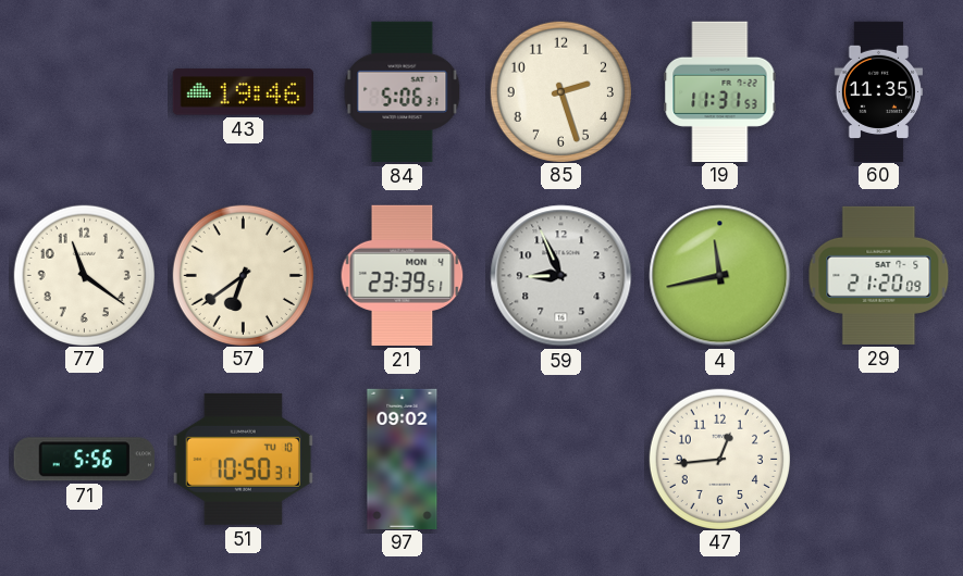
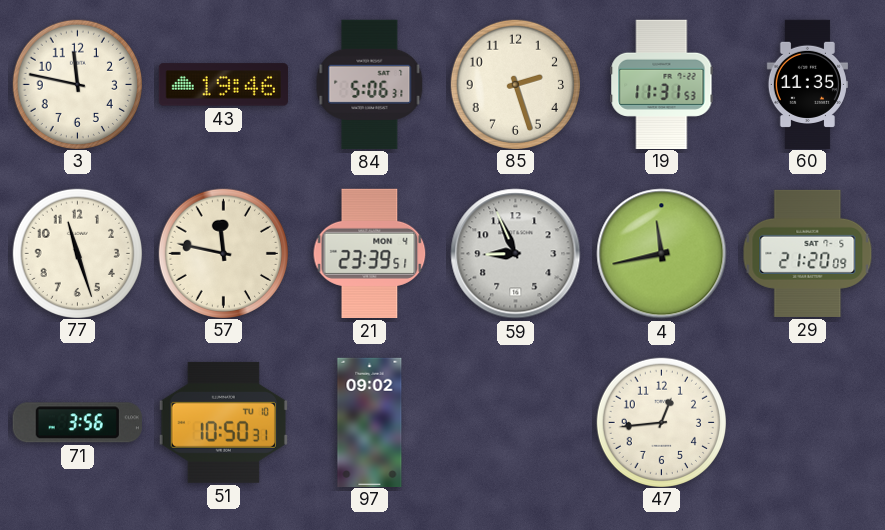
3: none -> 11:47
77: 11:21 -> 11:27
57: 6:39 -> 11:47
71: 5:56 -> 3:56
